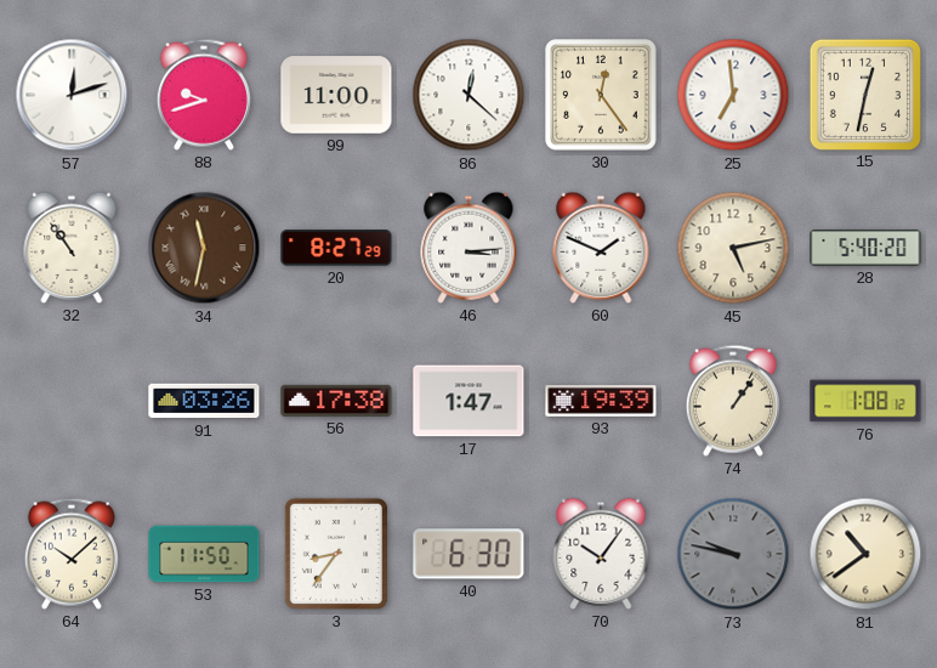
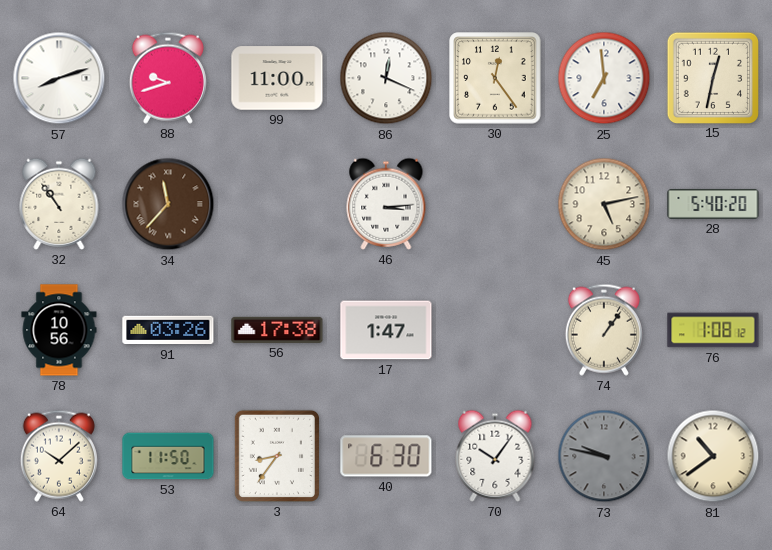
57: 12:12 -> 8:12
86: 12:22 -> 12:19
34: 11:32 -> 11:37
20: 8:27 -> none
60: 1:49 -> none
78: none -> 10:56
93: 19:39 -> none
